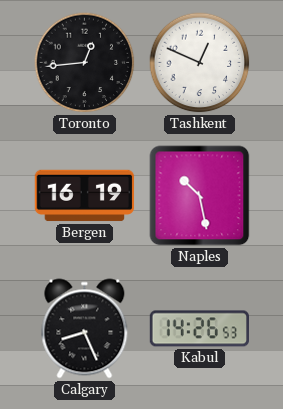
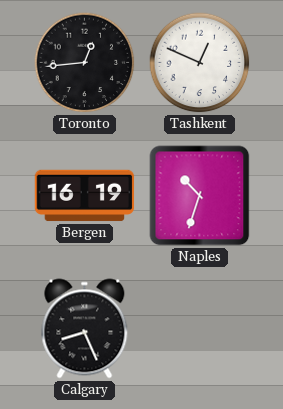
Naples: 10:28 -> 10:33
Kabul: 14:26 -> none
